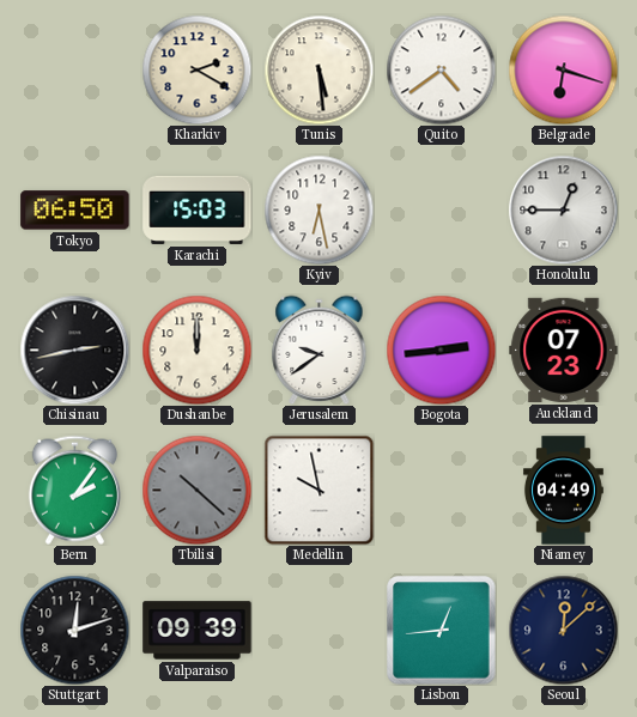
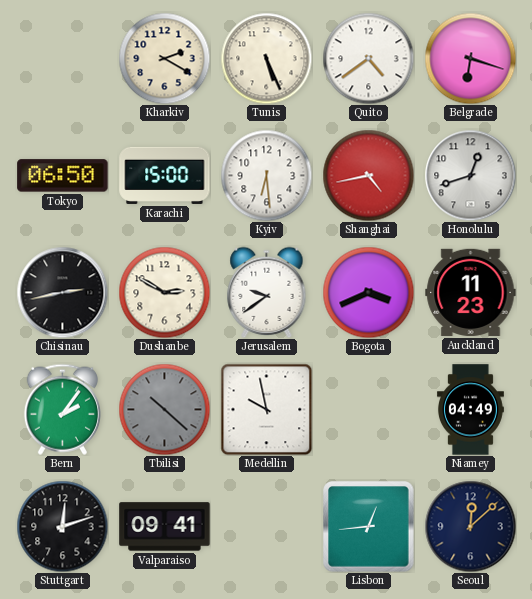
Tunis: 5:29 -> 5:26
Karachi: 15:03 -> 15:00
Kyiv: 6:28 -> 6:29
Shanghai: none -> 4:43
Honolulu: 12:45 -> 12:42
Dushanbe: 12:00 -> 2:50
Bogota: 2:44 -> 3:41
Auckland: 07:23 -> 11:23
Valparaiso: 09:39 -> 09:41
